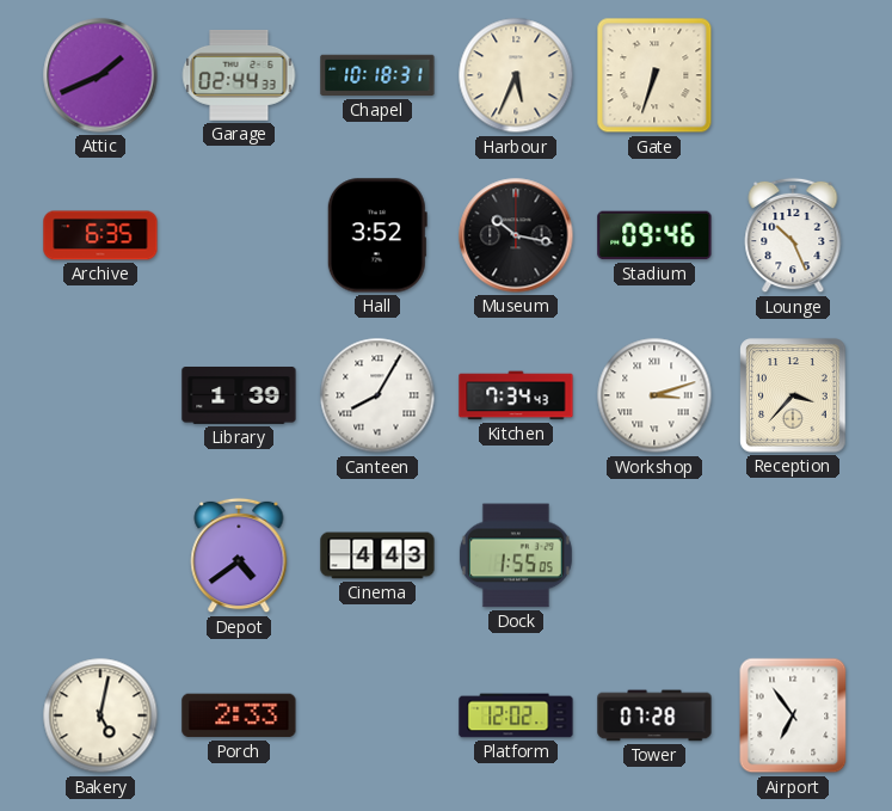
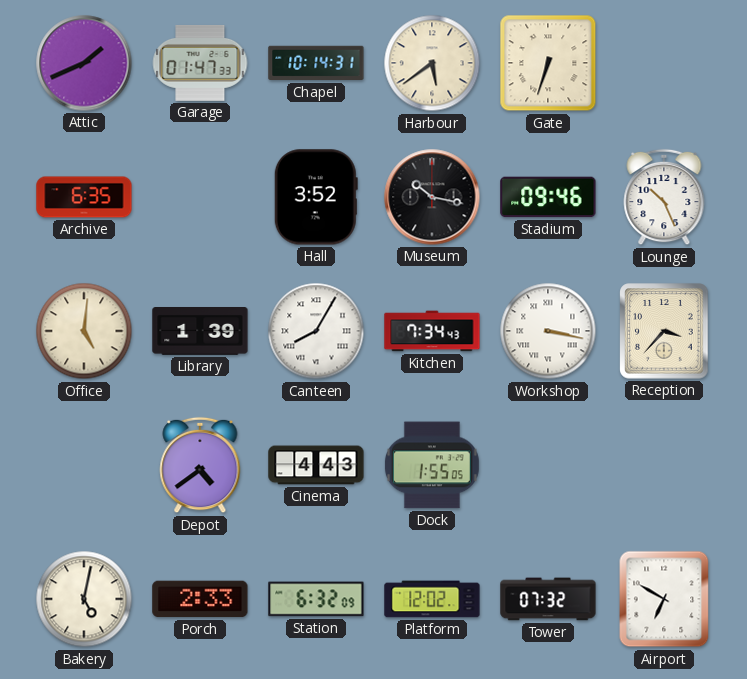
Garage: 02:44 -> 01:47
Chapel: 10:18 -> 10:14
Harbour: 5:34 -> 5:39
Office: none -> 5:01
Workshop: 3:12 -> 3:17
Station: none -> 6:32
Tower: 07:28 -> 07:32
Airport: 6:54 -> 6:50
